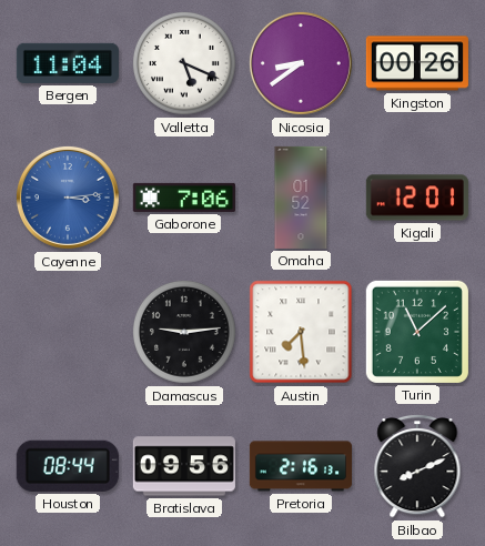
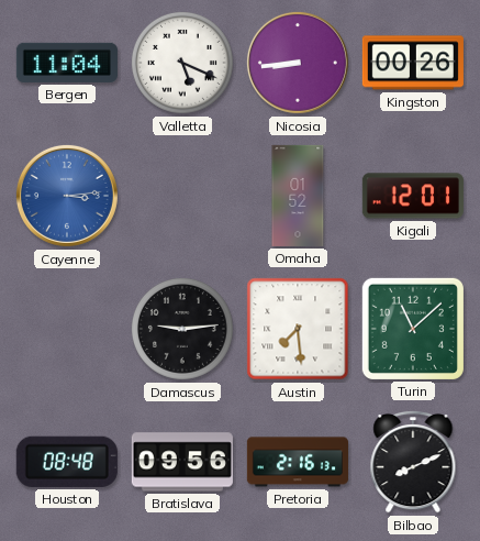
Nicosia: 8:39 -> 8:44
Gaborone: 7:06 -> none
Houston: 08:44 -> 08:48
